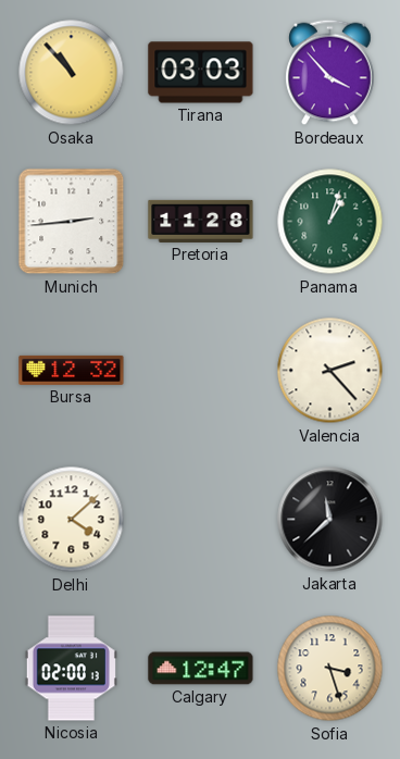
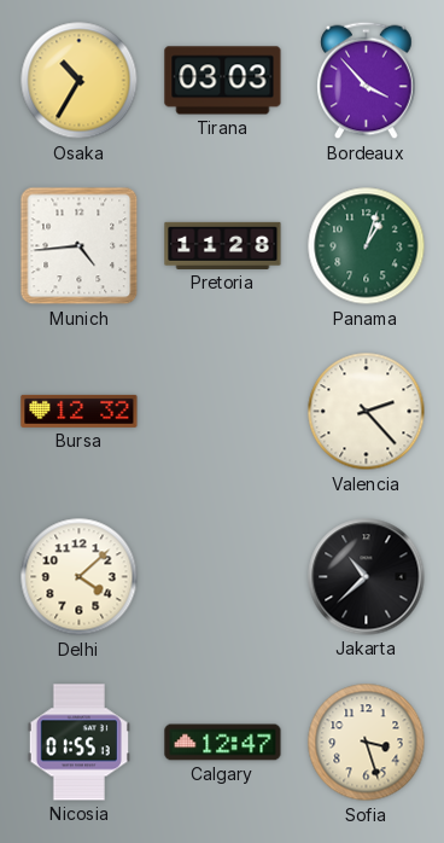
Osaka: 10:53 -> 10:35
Munich: 2:44 -> 4:44
Jakarta: 11:38 -> 10:38
Nicosia: 02:00 -> 01:55
